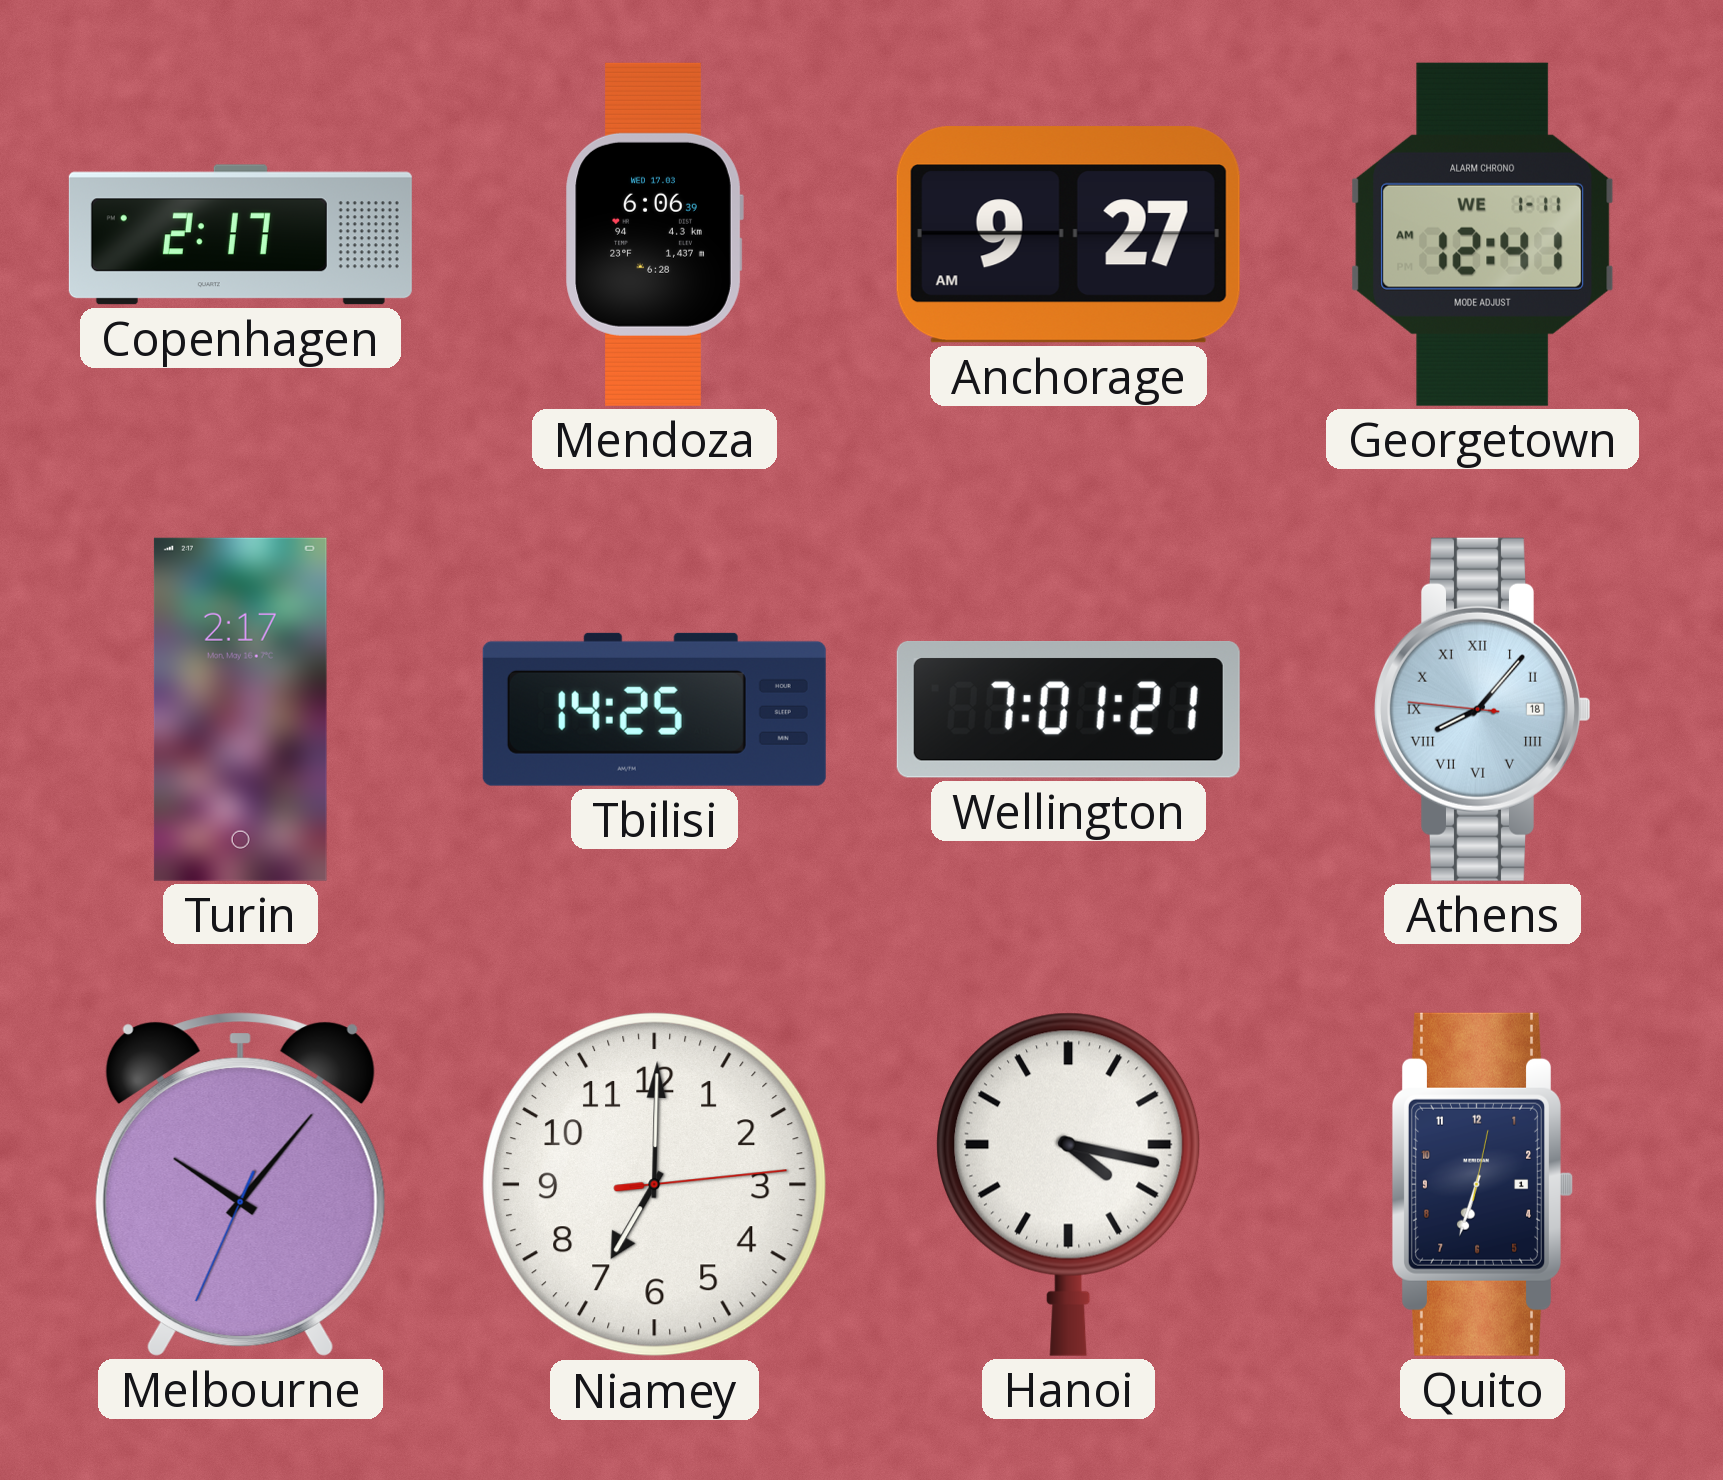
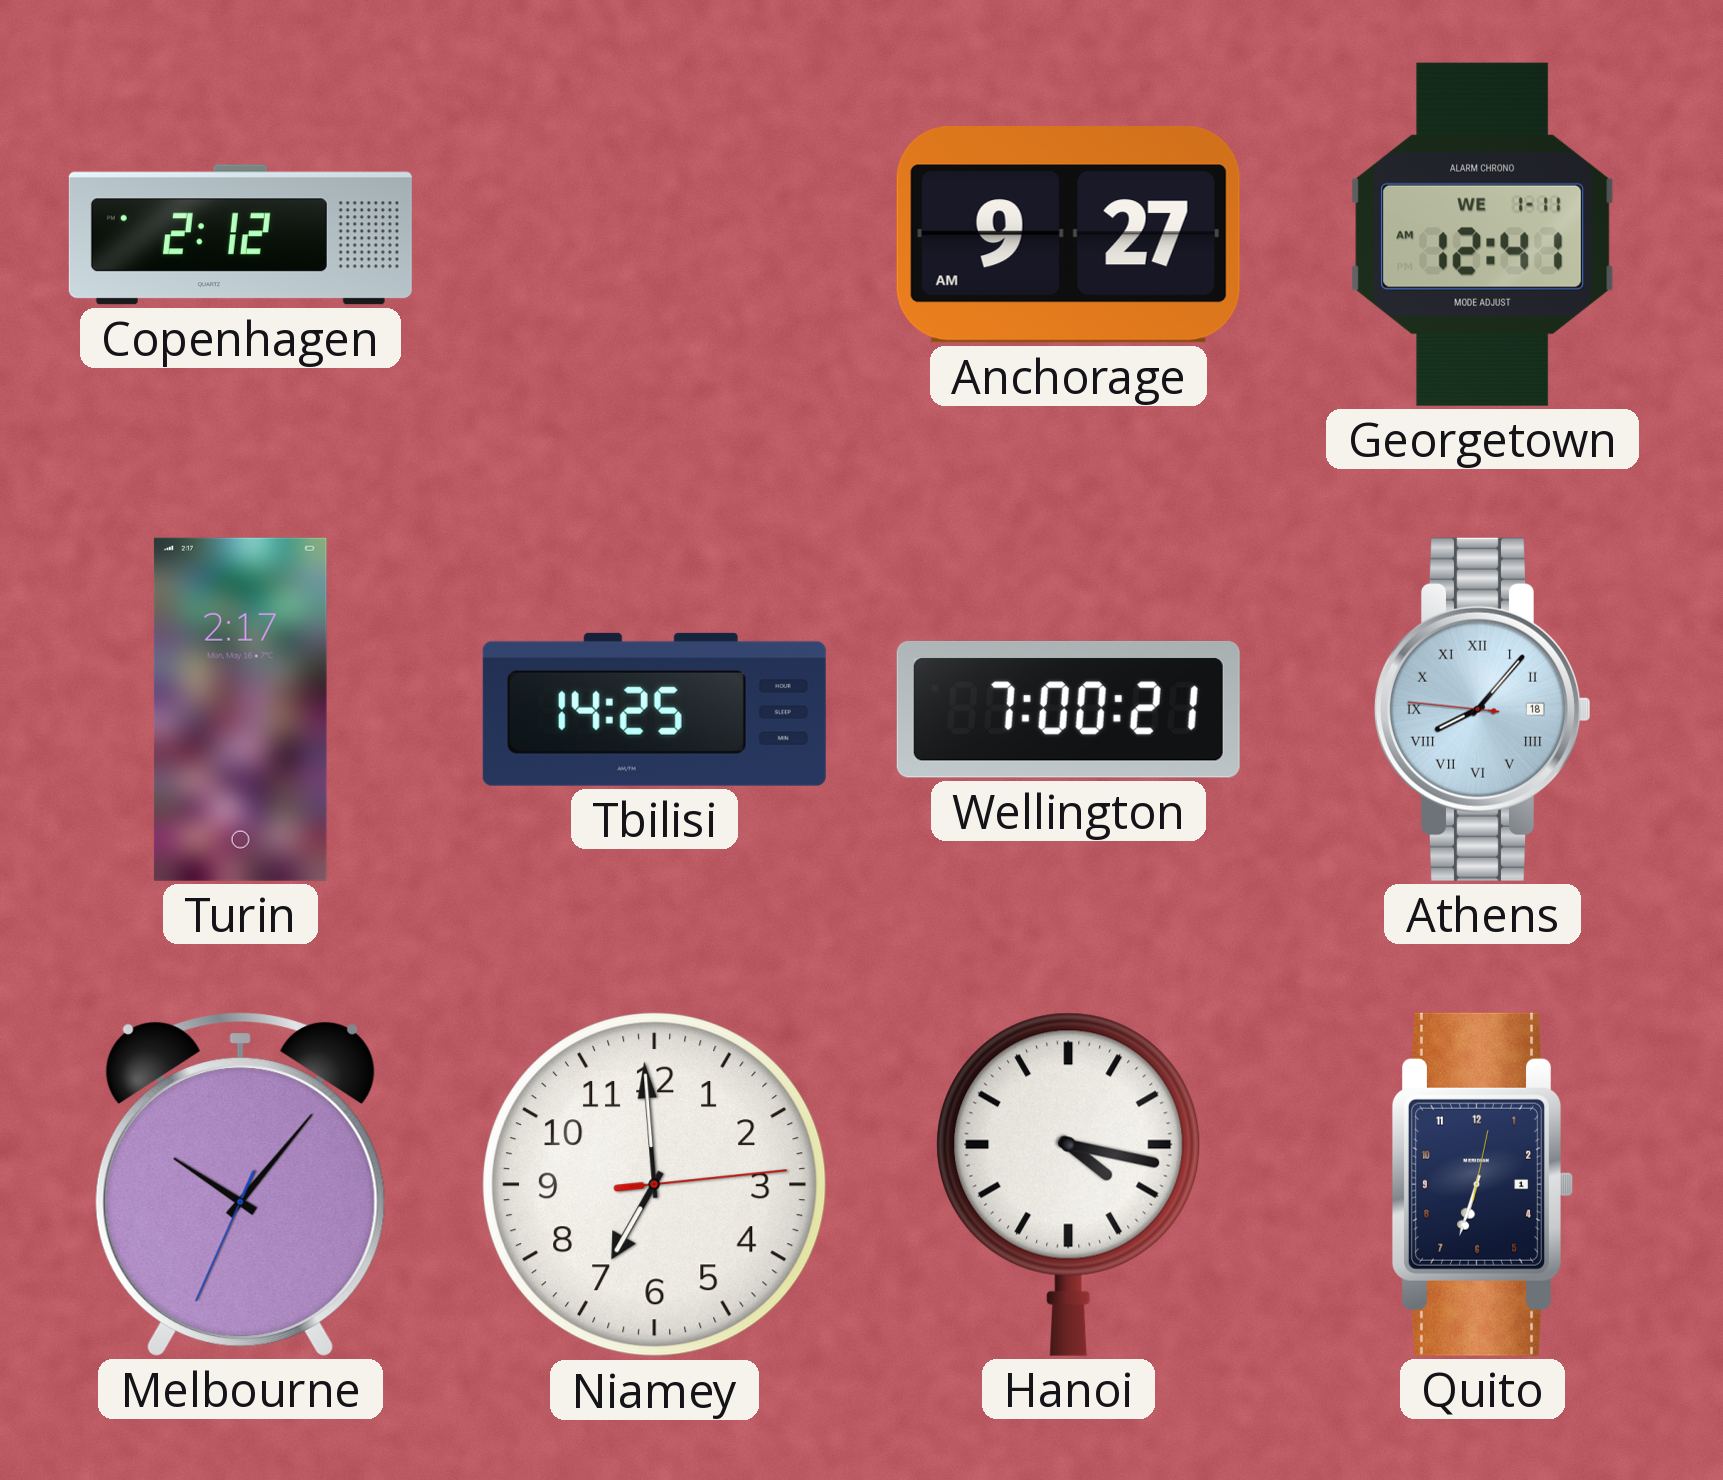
Copenhagen: 2:17 -> 2:12
Mendoza: 6:06 -> none
Wellington: 7:01 -> 7:00
Niamey: 7:00 -> 6:59
